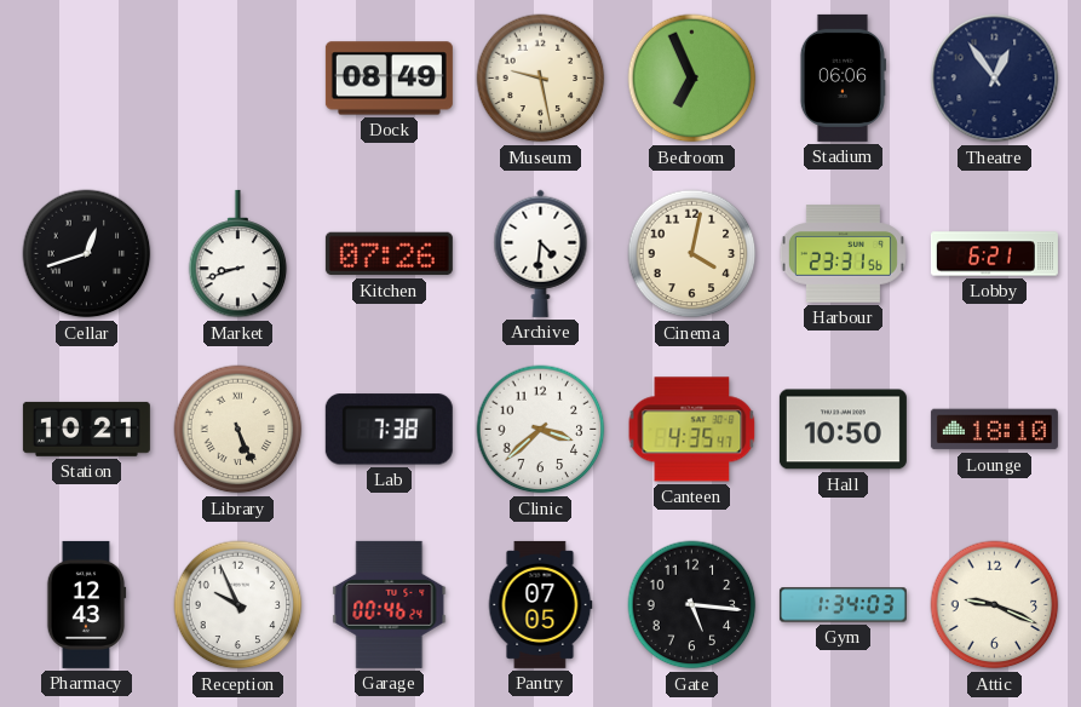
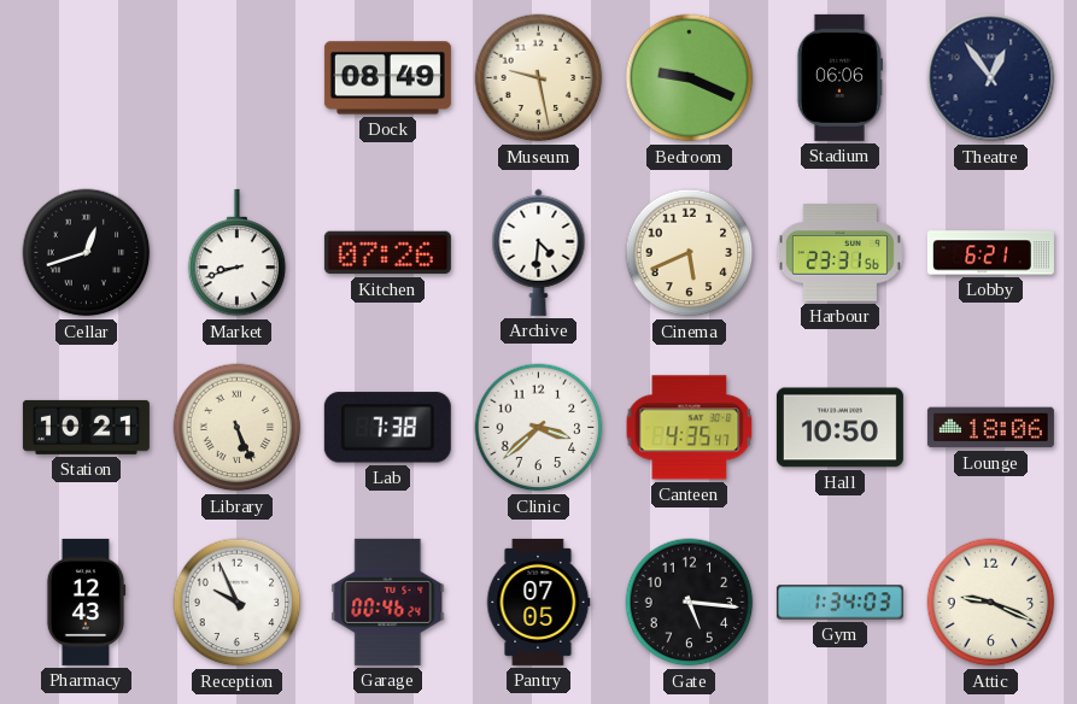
Bedroom: 6:56 -> 9:19
Cinema: 4:02 -> 5:41
Lounge: 18:10 -> 18:06
